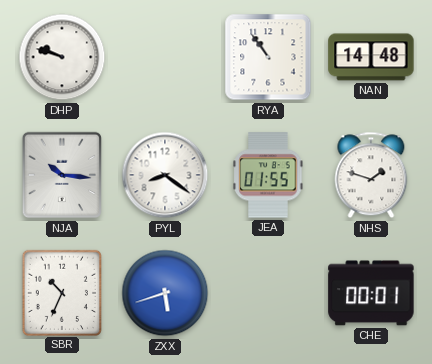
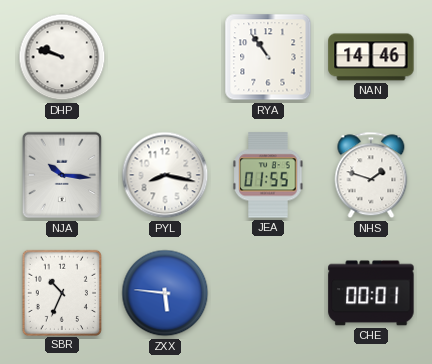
NAN: 14:48 -> 14:46
PYL: 8:21 -> 8:17
ZXX: 5:42 -> 5:46
